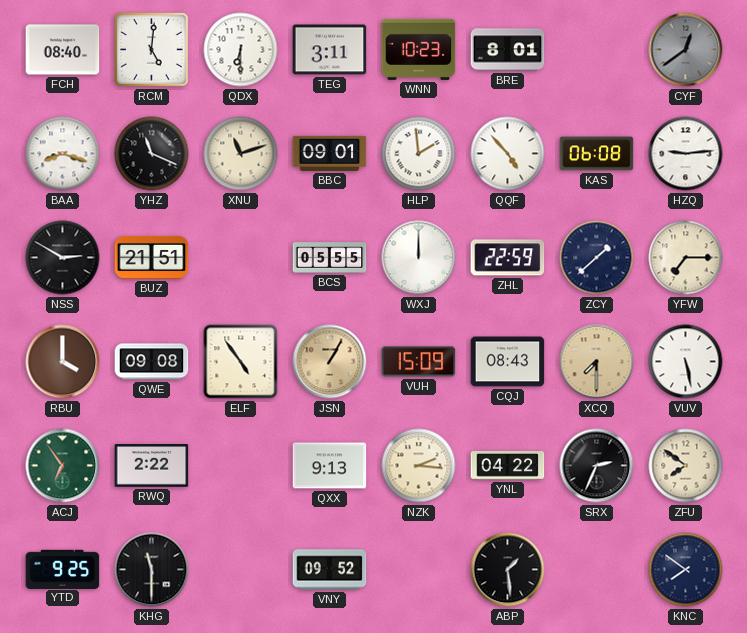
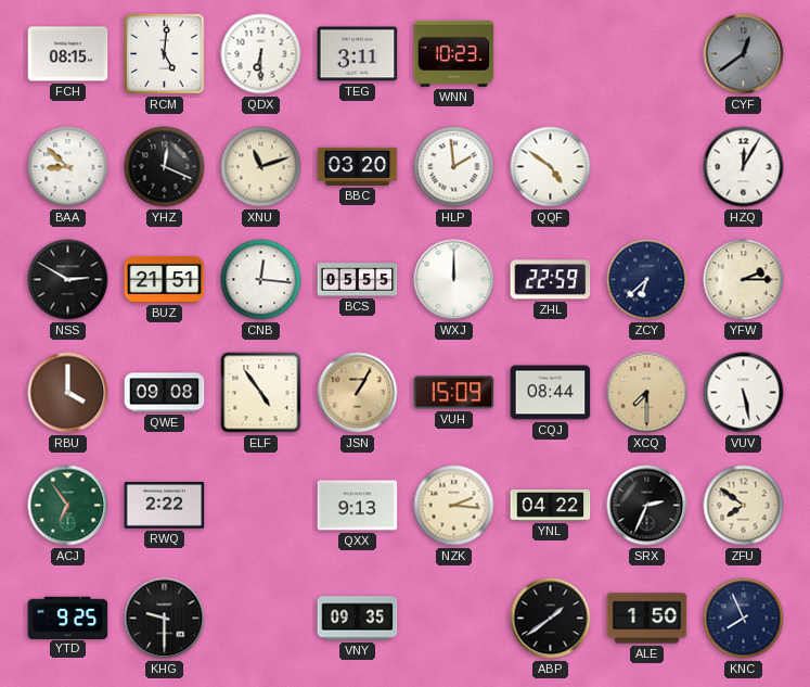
FCH: 08:40 -> 08:15
BRE: 8:01 -> none
BAA: 8:18 -> 8:52
YHZ: 11:19 -> 12:19
BBC: 09:01 -> 03:20
QQF: 4:53 -> 4:51
KAS: 06:08 -> none
HZQ: 9:14 -> 12:05
CNB: none -> 12:16
ZCY: 1:38 -> 6:38
YFW: 7:15 -> 2:15
CQJ: 08:43 -> 08:44
KHG: 11:30 -> 9:30
VNY: 09:52 -> 09:35
ABP: 1:29 -> 1:39
ALE: none -> 1:50
KNC: 7:51 -> 7:56
